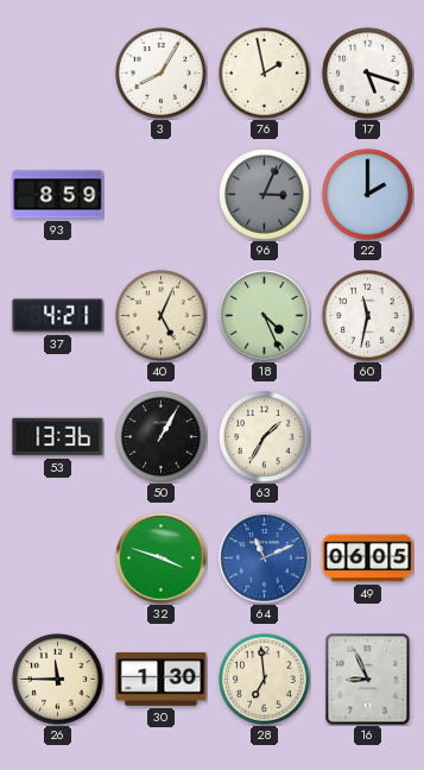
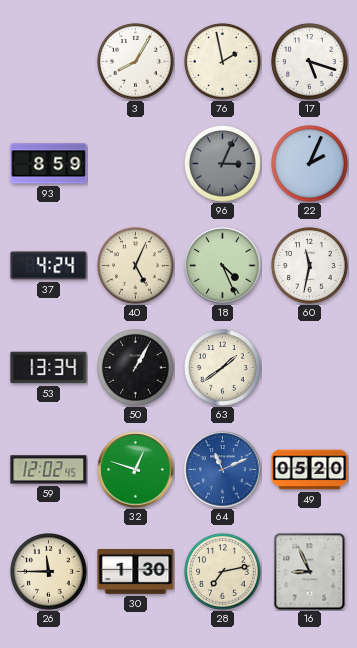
22: 2:00 -> 2:04
37: 4:21 -> 4:24
53: 13:36 -> 13:34
63: 1:35 -> 1:39
59: none -> 12:02
32: 3:48 -> 12:48
49: 06:05 -> 05:20
28: 6:59 -> 7:13
